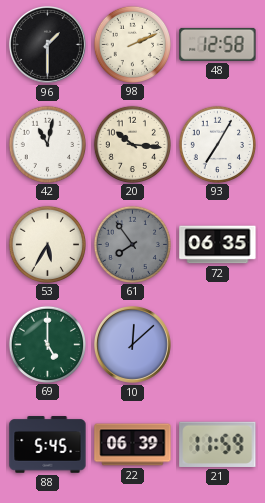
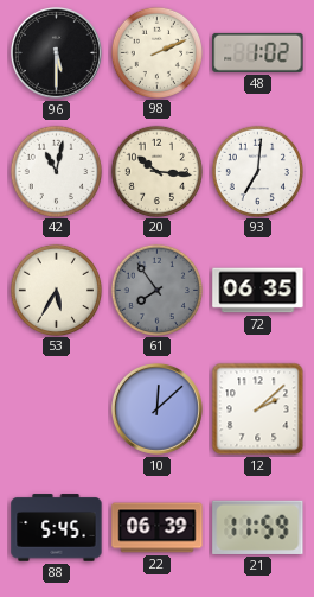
96: 1:30 -> 5:30
48: 12:58 -> 1:02
93: 7:05 -> 7:01
69: 5:00 -> none
12: none -> 2:08
